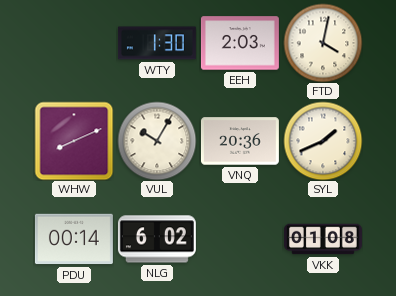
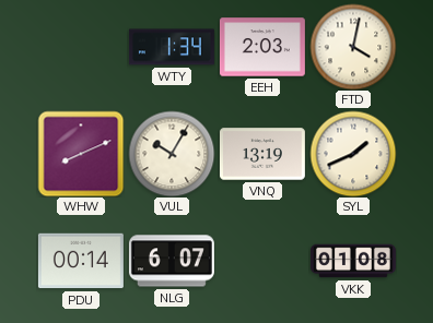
WTY: 1:30 -> 1:34
VNQ: 20:36 -> 13:19
NLG: 6:02 -> 6:07
